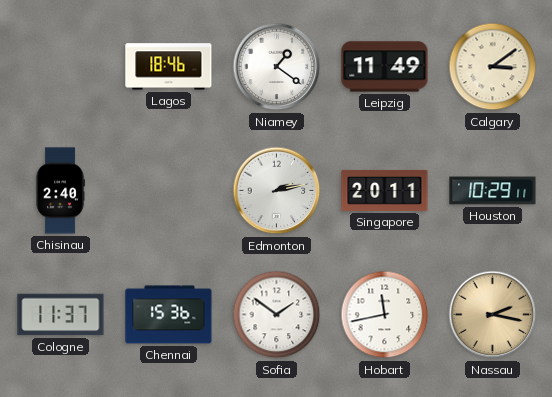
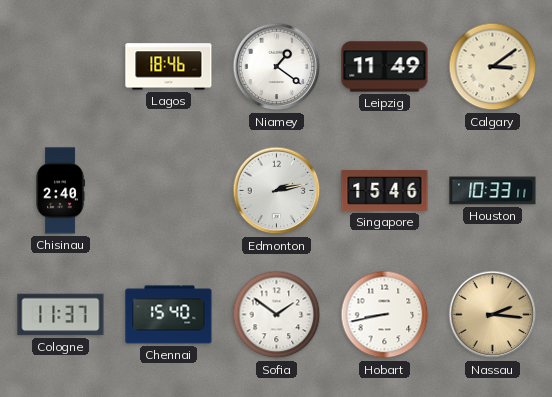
Singapore: 20:11 -> 15:46
Houston: 10:29 -> 10:33
Chennai: 15:36 -> 15:40
Hobart: 11:43 -> 8:43
Nassau: 2:17 -> 2:16
